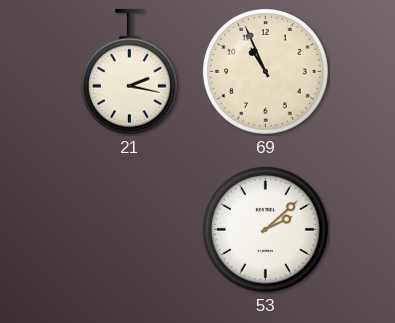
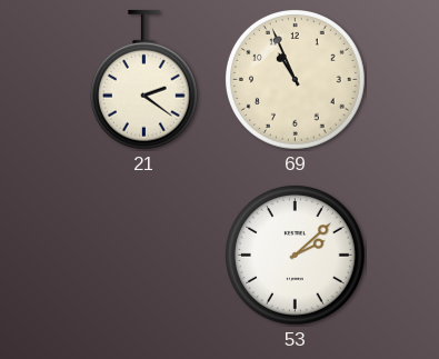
21: 2:17 -> 2:21
